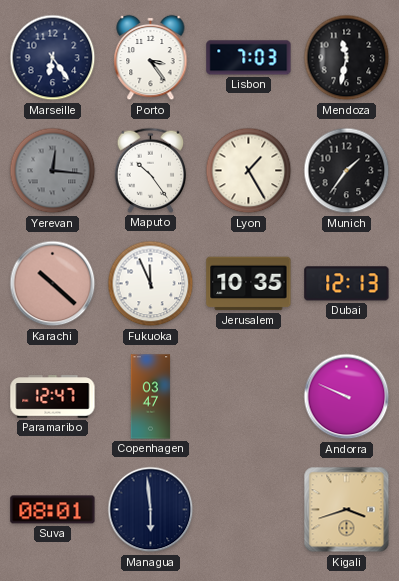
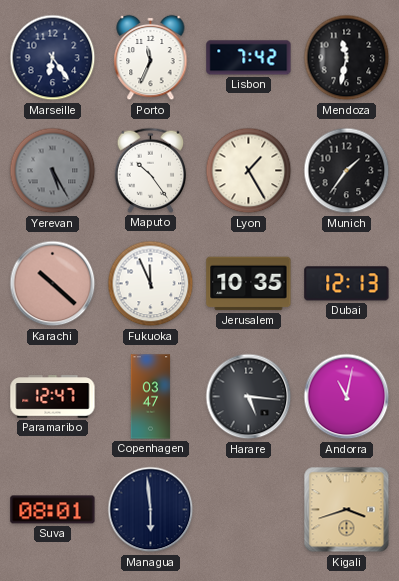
Porto: 3:24 -> 11:34
Lisbon: 7:03 -> 7:42
Yerevan: 12:16 -> 5:25
Harare: none -> 5:16
Andorra: 9:49 -> 11:02
